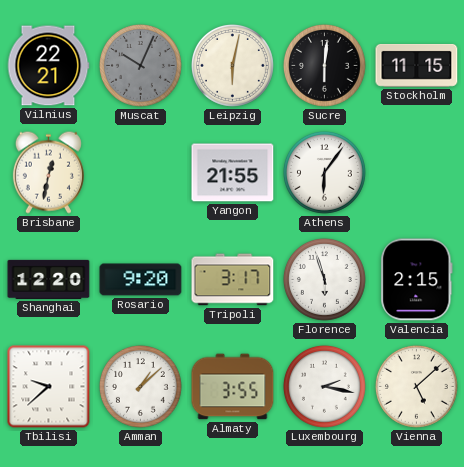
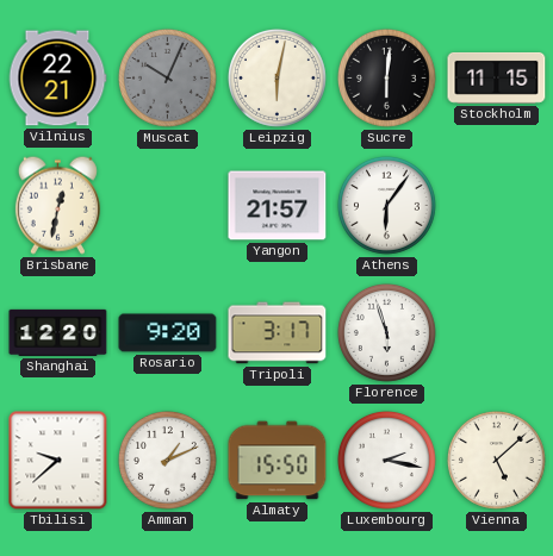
Yangon: 21:55 -> 21:57
Valencia: 2:15 -> none
Amman: 1:08 -> 1:11
Almaty: 3:55 -> 15:50
